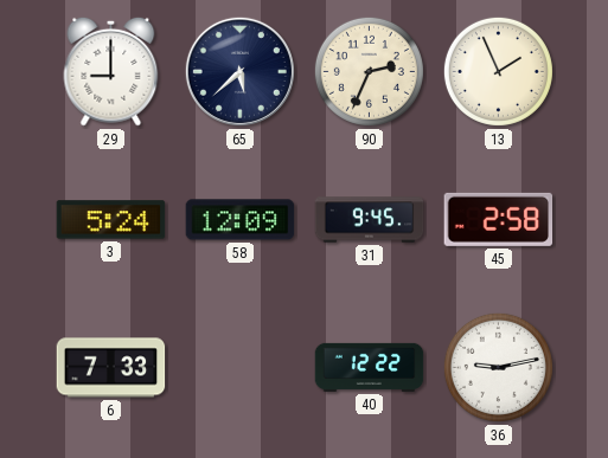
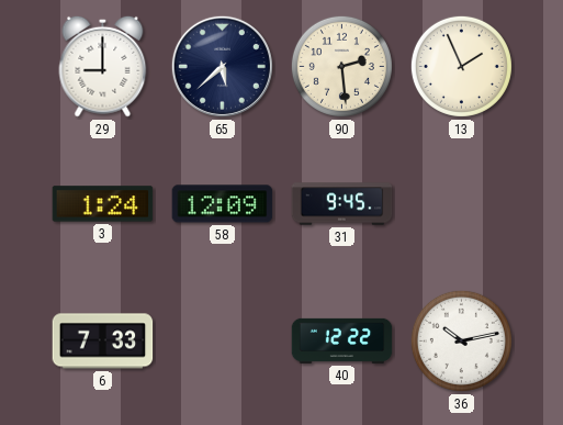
90: 2:34 -> 2:29
3: 5:24 -> 1:24
45: 2:58 -> none
36: 9:13 -> 10:13
